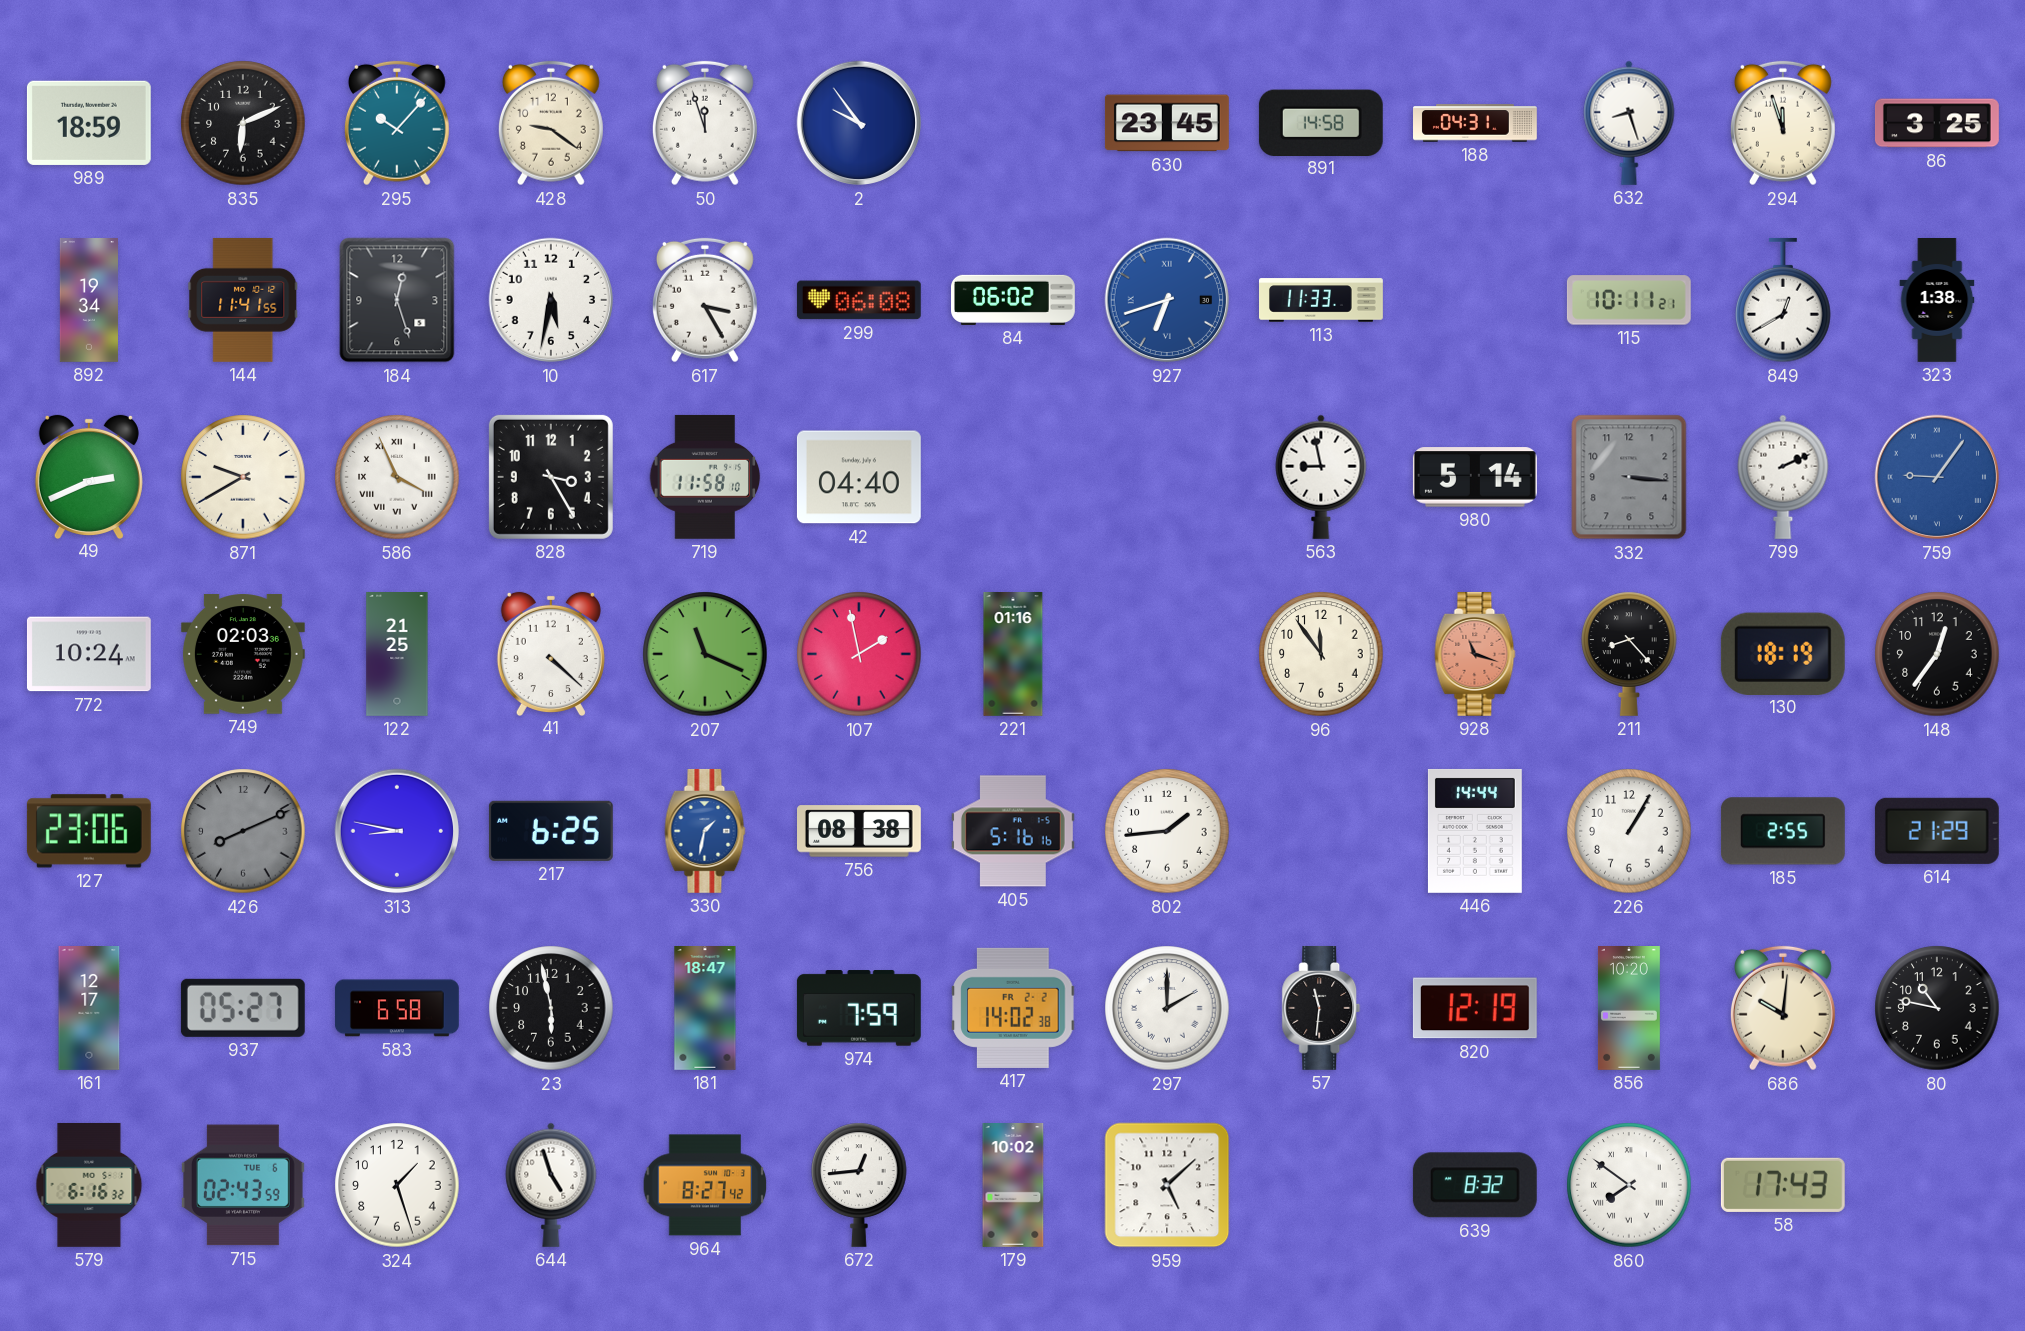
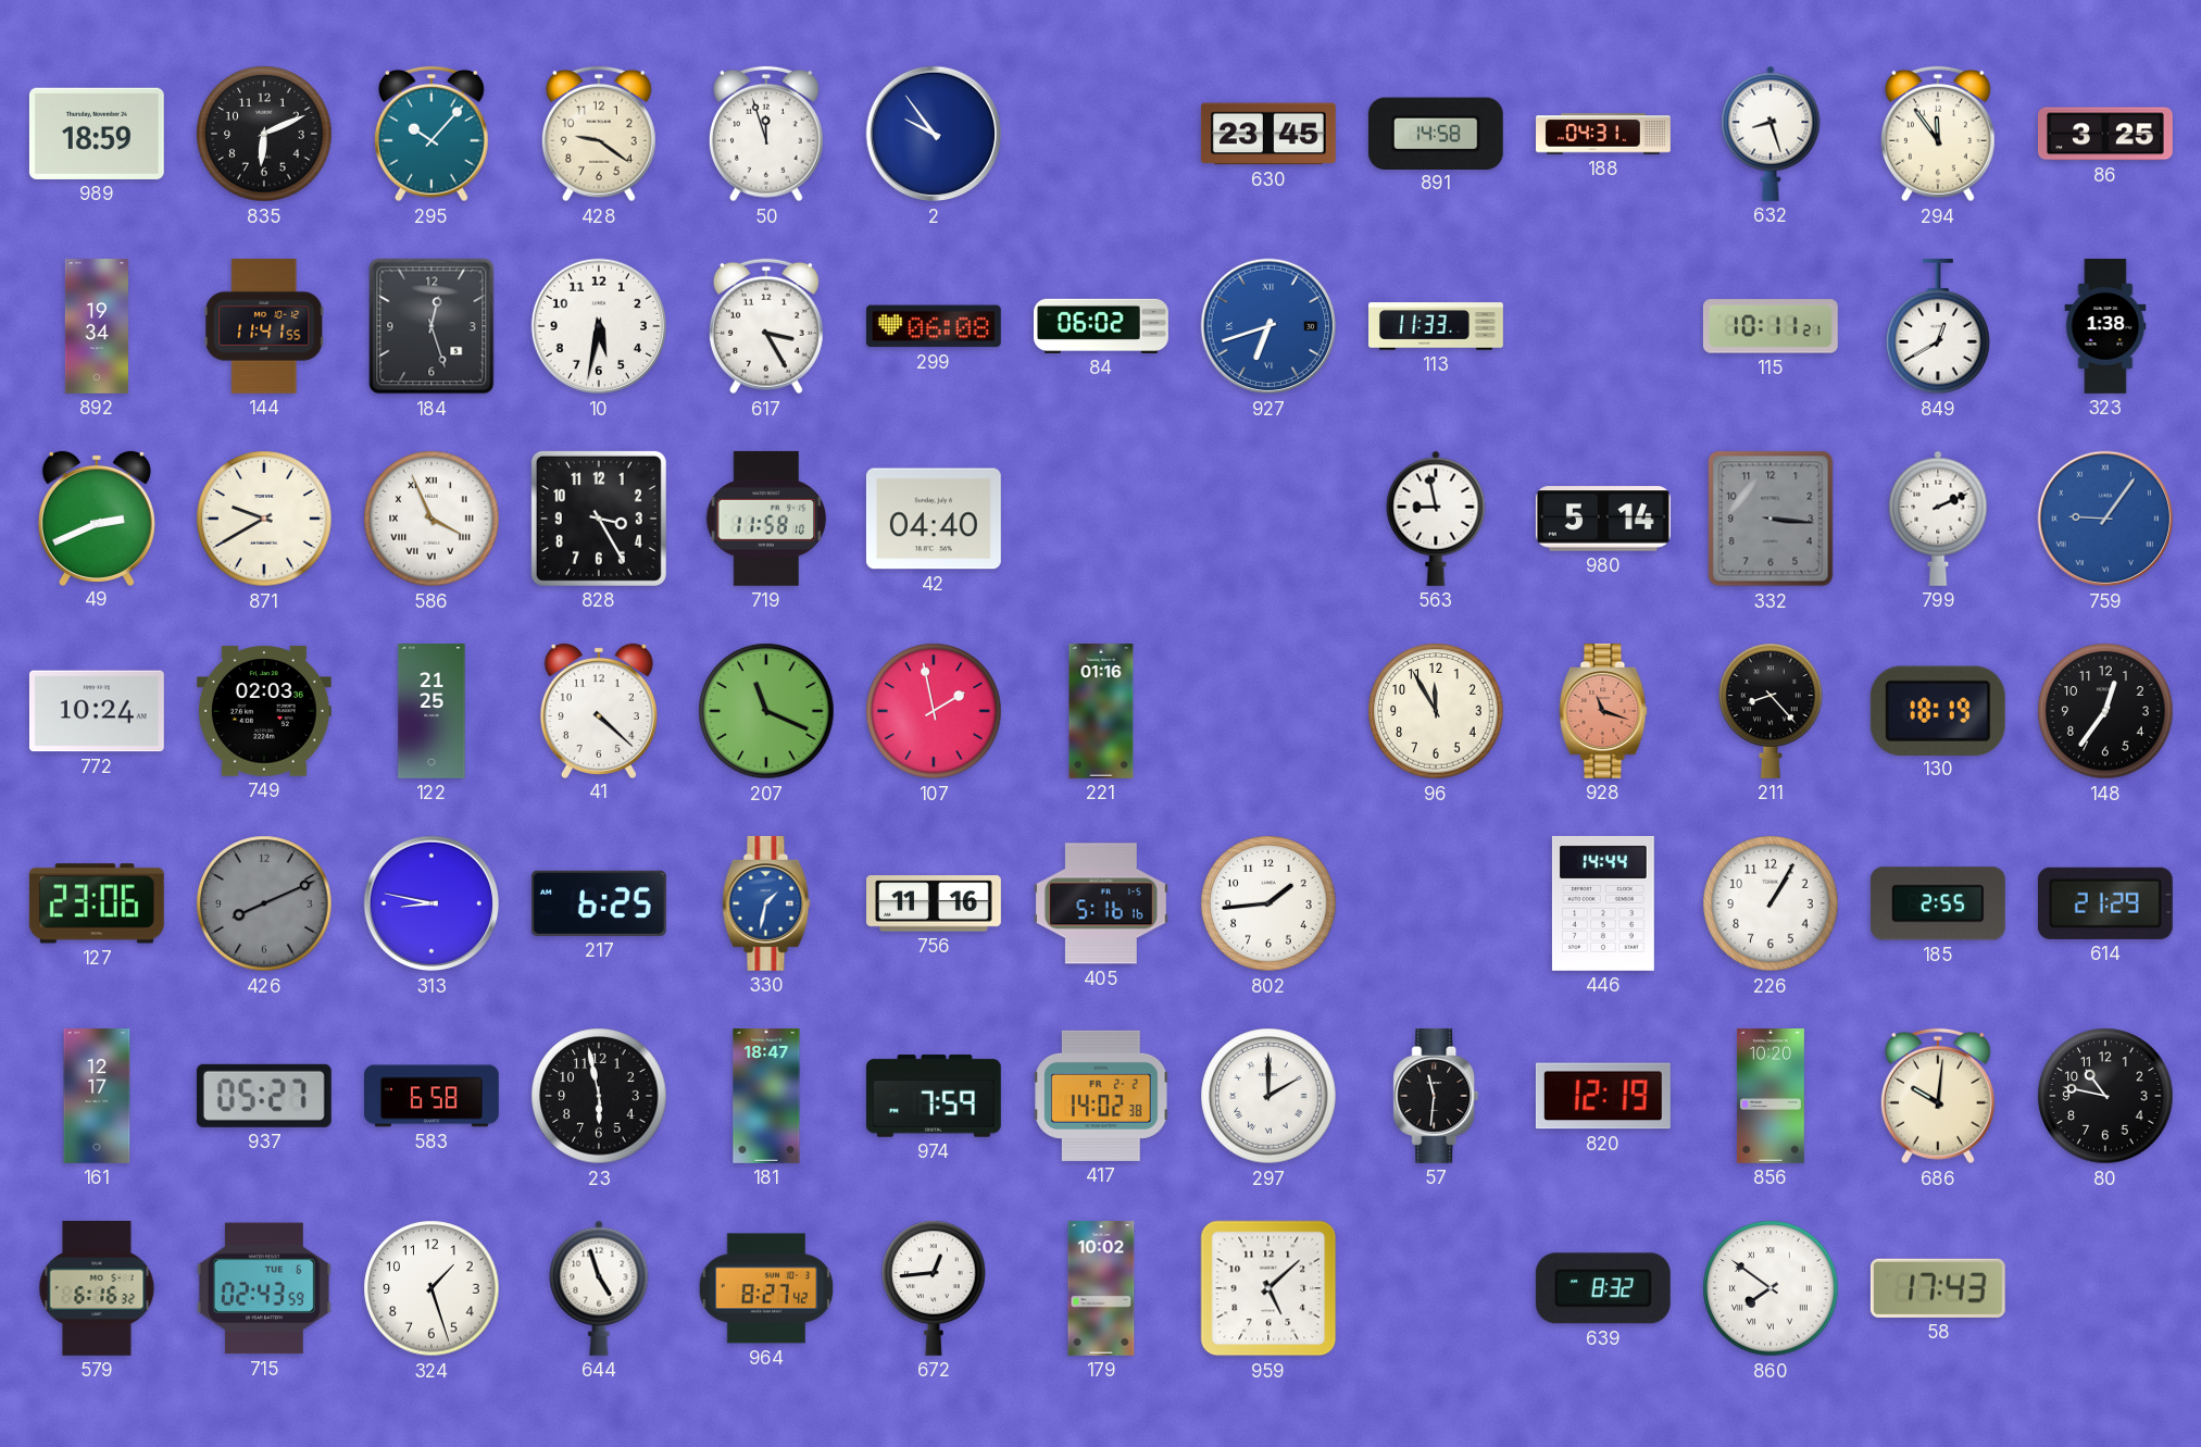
294: 11:57 -> 11:54
96: 11:54 -> 11:55
756: 08:38 -> 11:16
